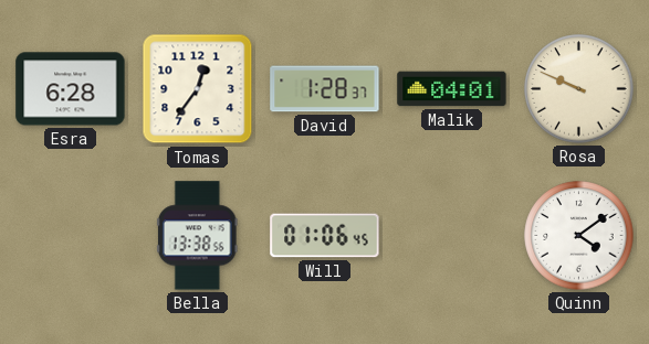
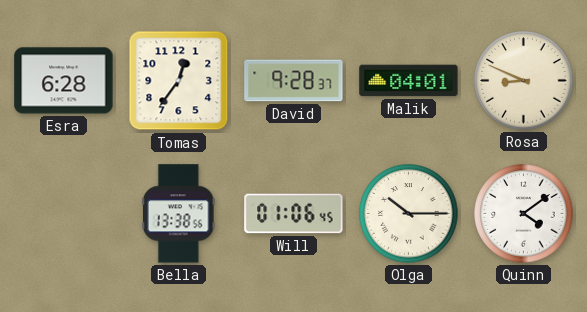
David: 1:28 -> 9:28
Rosa: 9:49 -> 8:49
Olga: none -> 10:15
